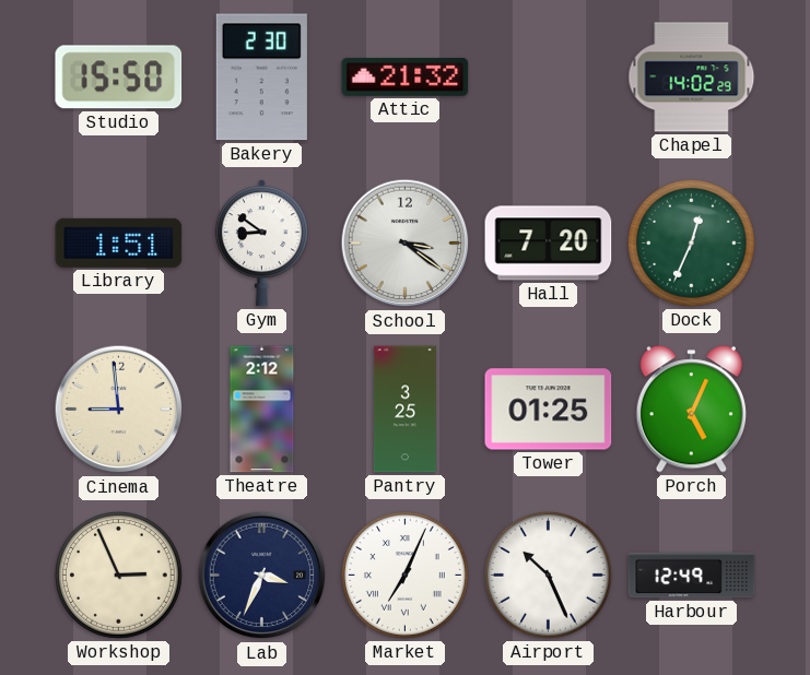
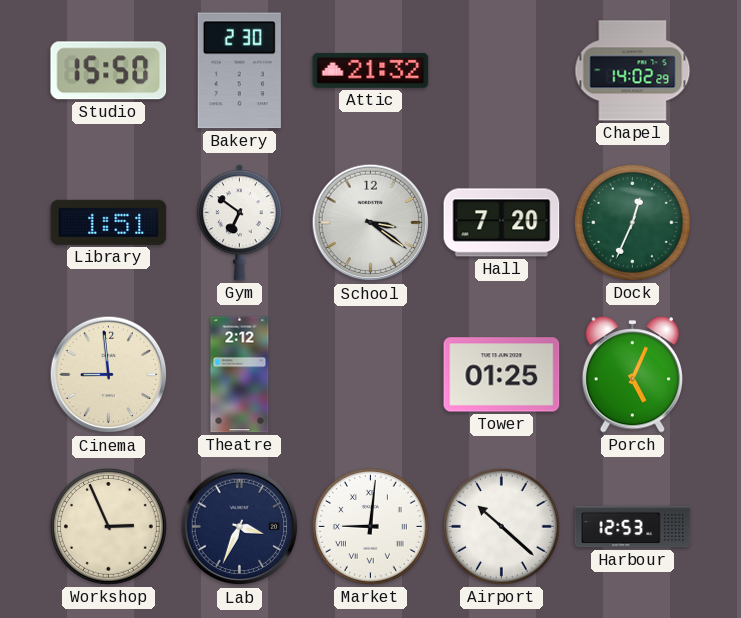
Gym: 8:51 -> 6:51
Pantry: 3:25 -> none
Market: 7:04 -> 9:01
Airport: 10:26 -> 10:22
Harbour: 12:49 -> 12:53
